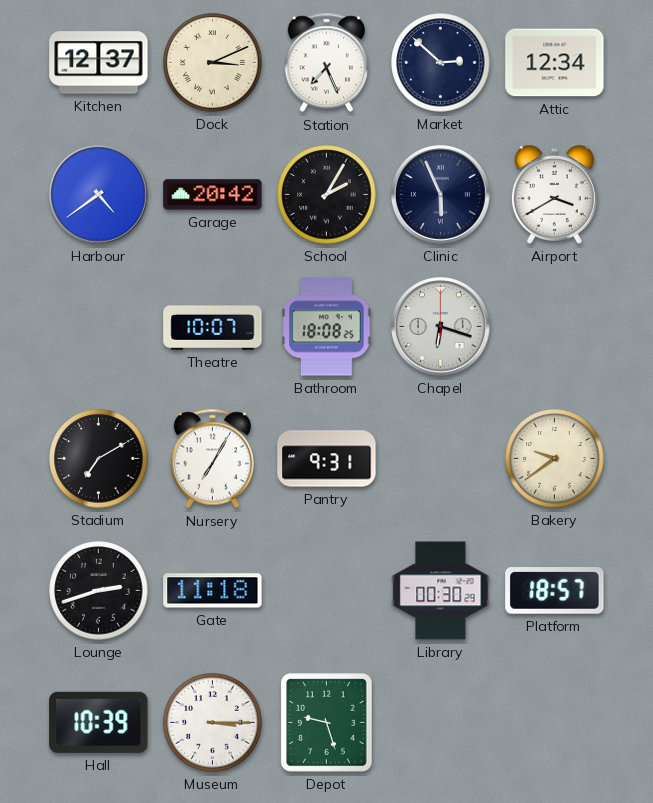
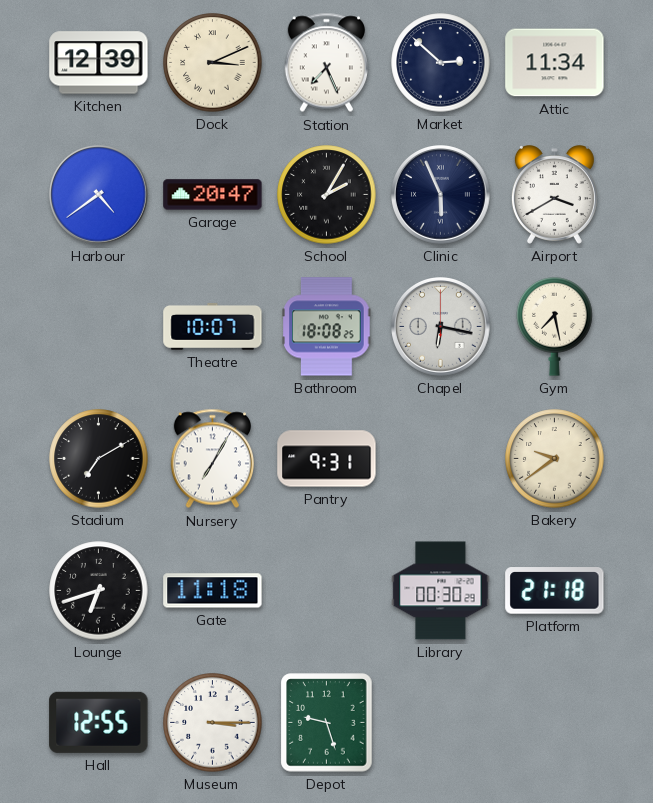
Kitchen: 12:37 -> 12:39
Attic: 12:34 -> 11:34
Garage: 20:42 -> 20:47
Chapel: 6:18 -> 6:17
Gym: none -> 7:28
Lounge: 2:42 -> 6:42
Platform: 18:57 -> 21:18
Hall: 10:39 -> 12:55
